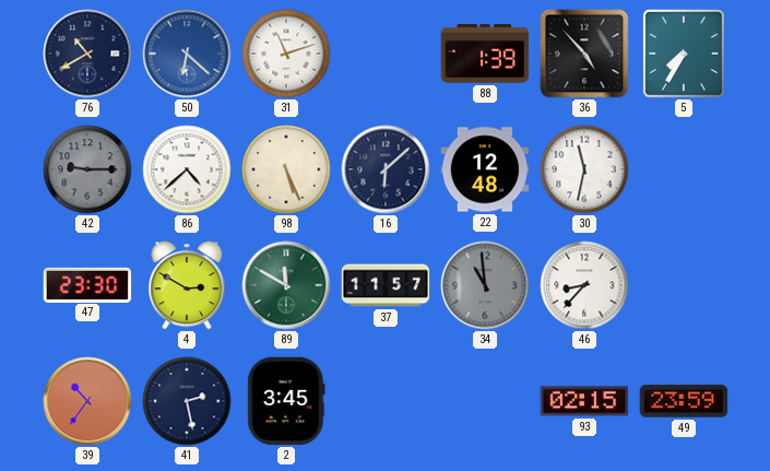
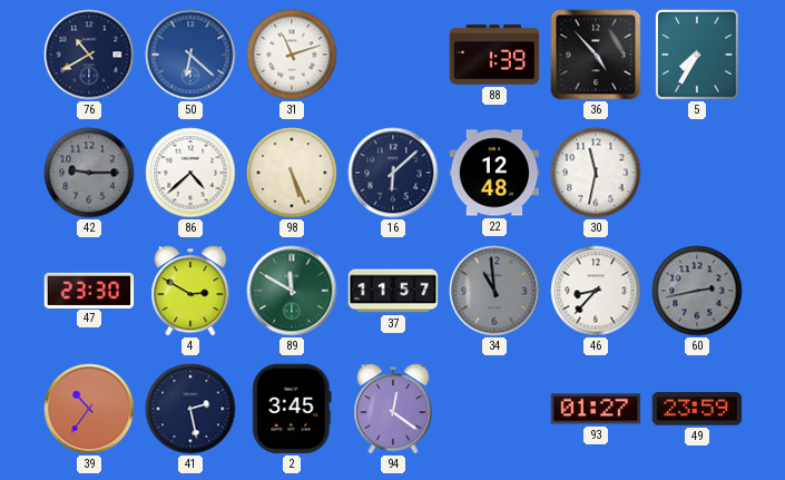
60: none -> 2:43
94: none -> 12:21
93: 02:15 -> 01:27
